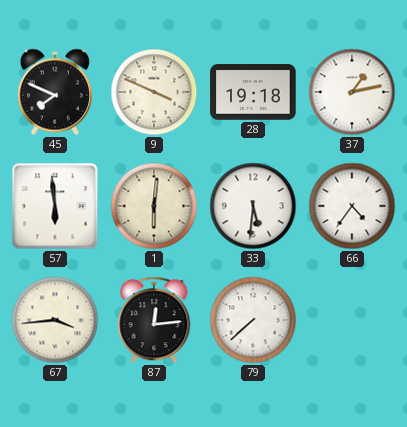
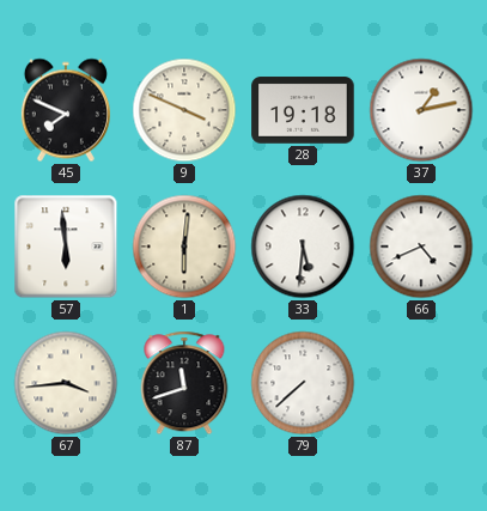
66: 4:36 -> 4:41
87: 12:14 -> 11:42
